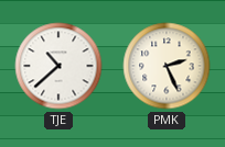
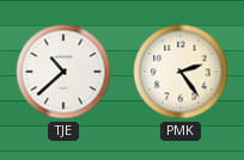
PMK: 2:26 -> 2:24
